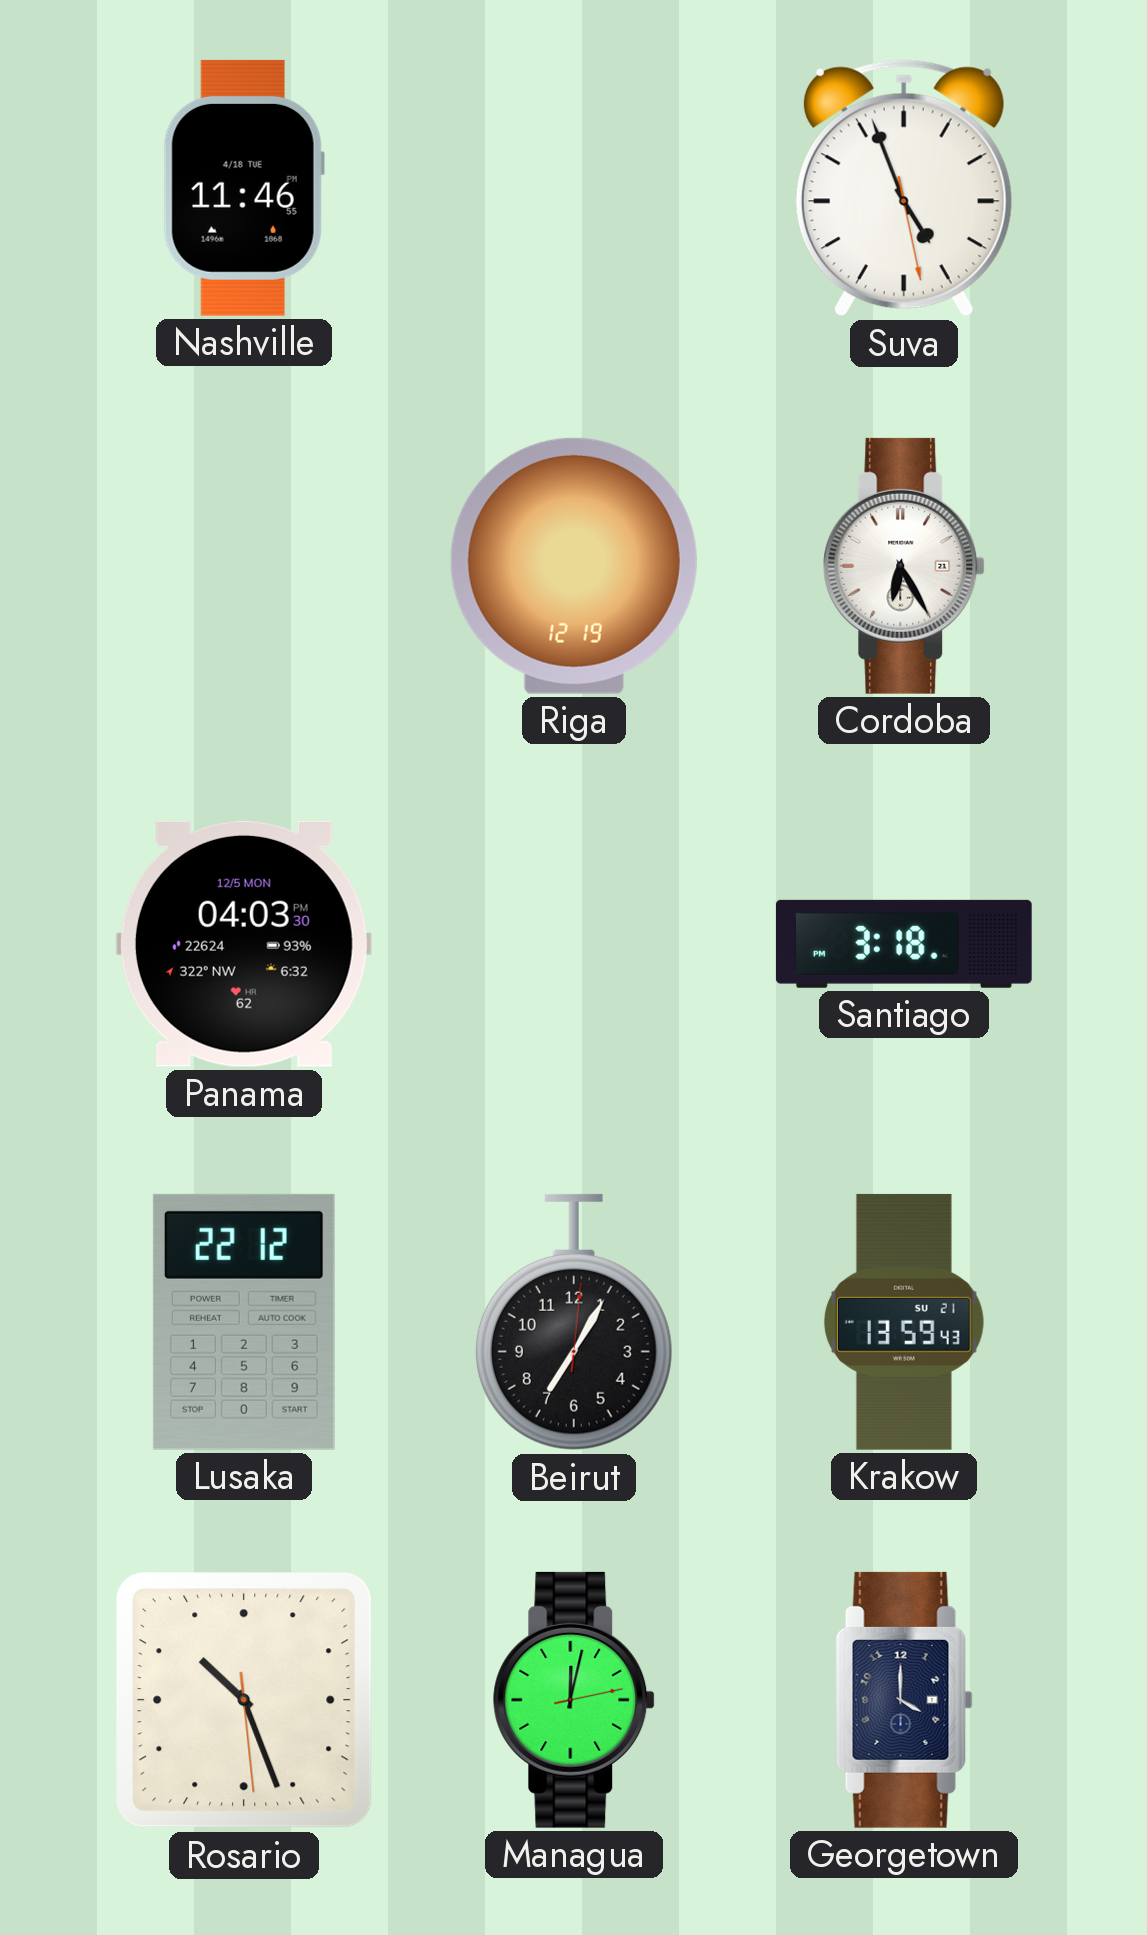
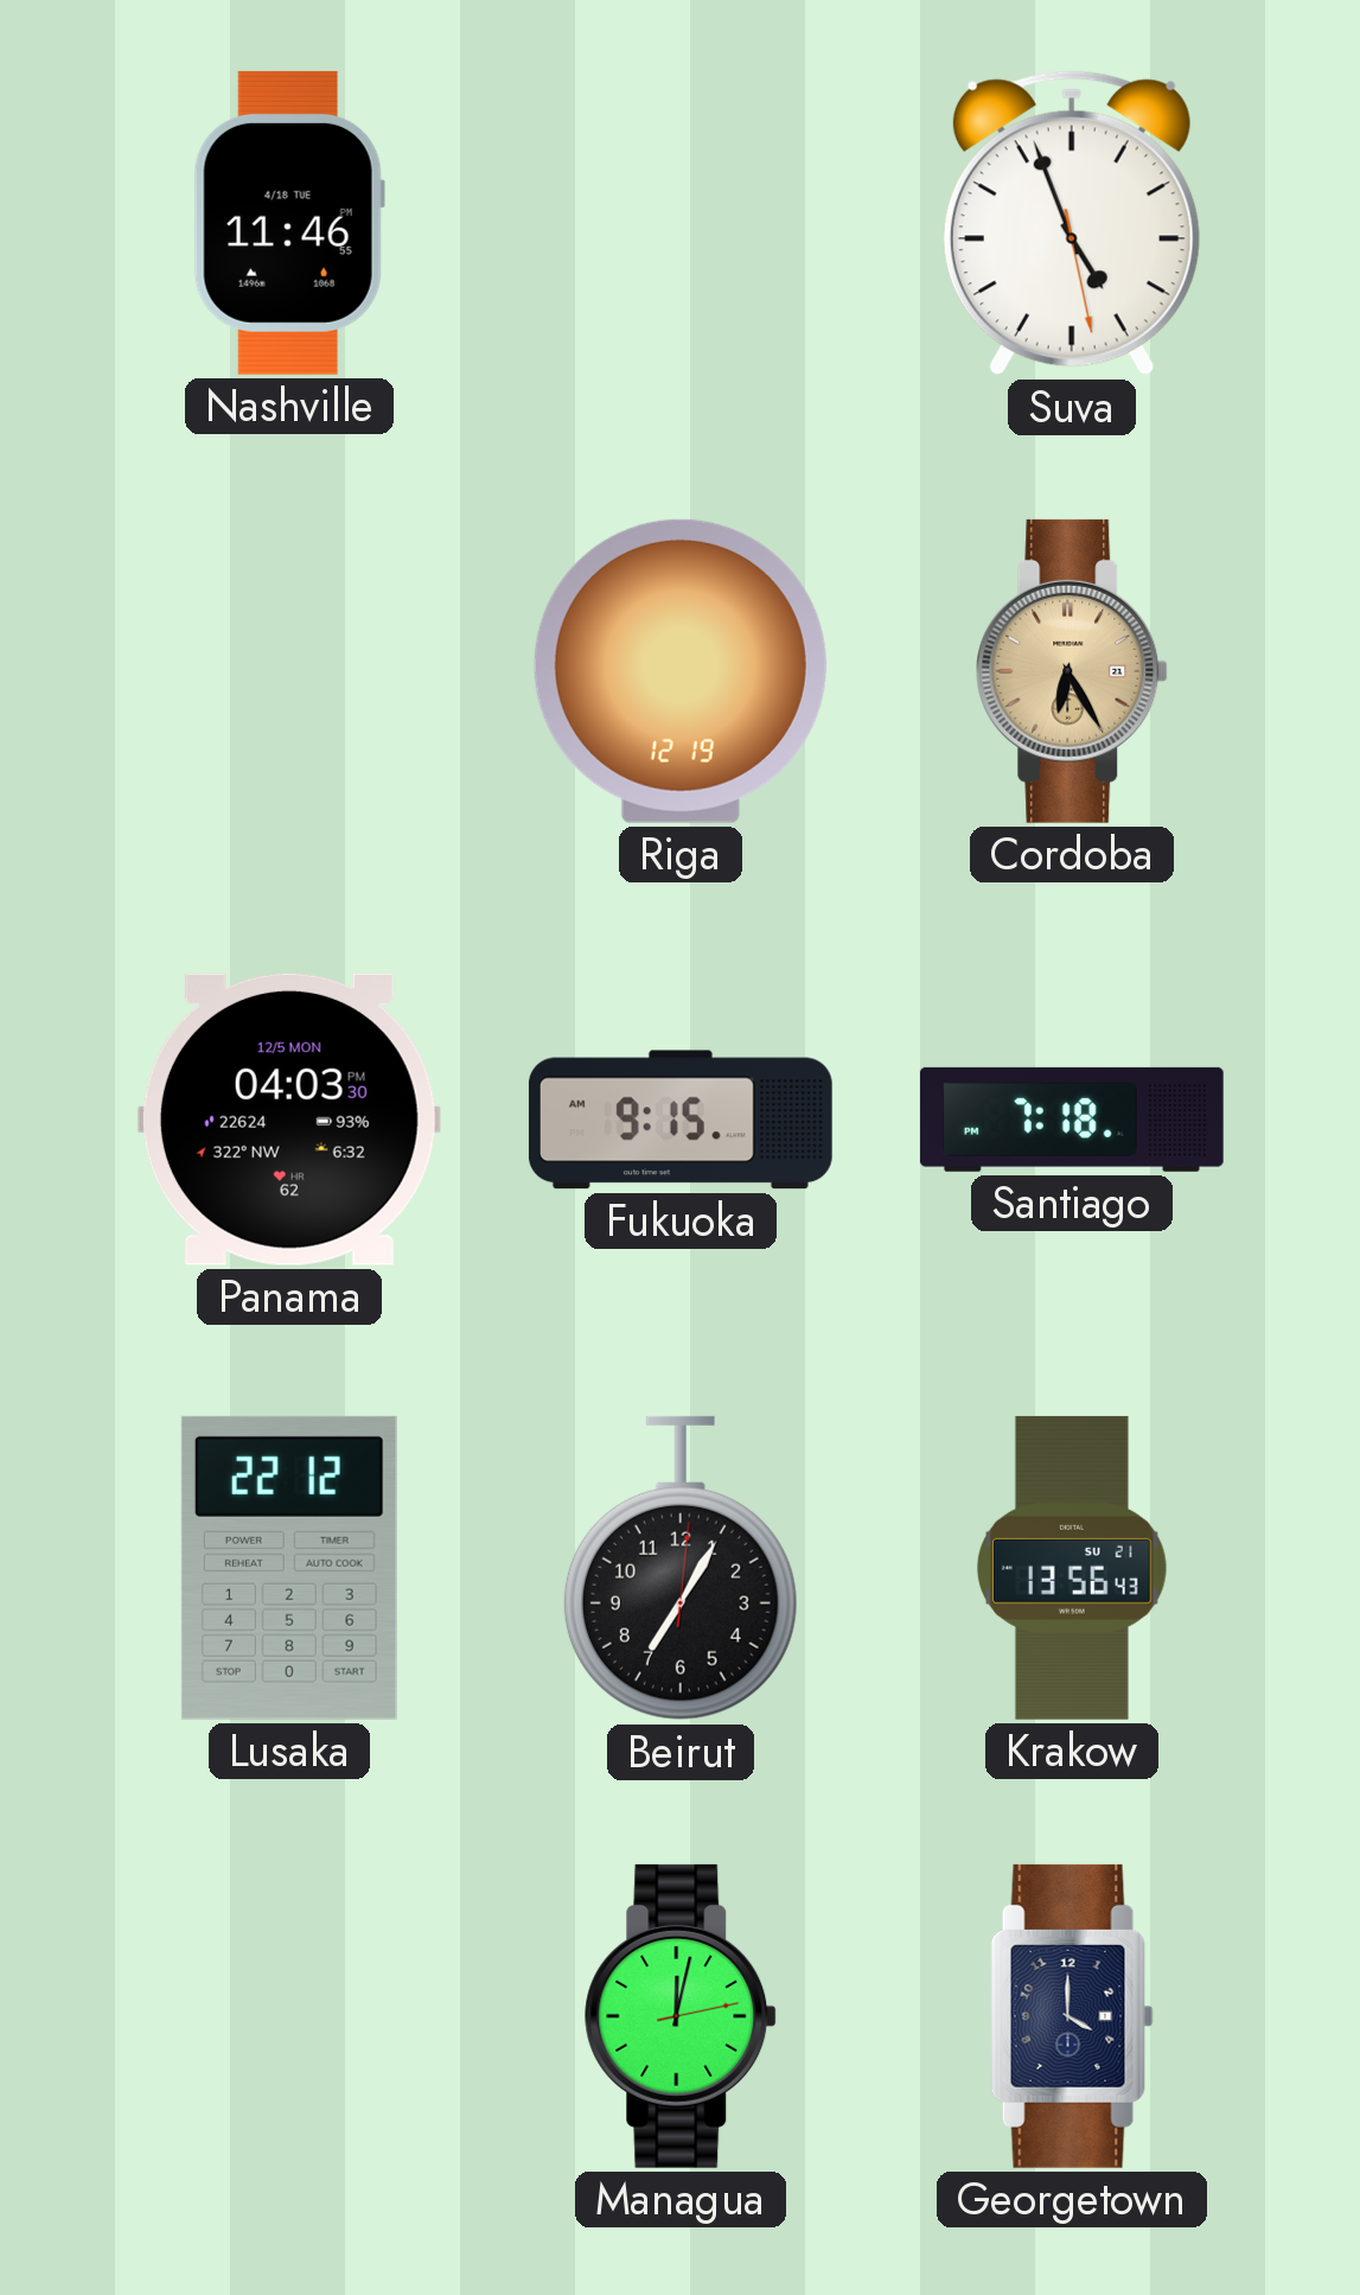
Cordoba dial: white -> champagne
Fukuoka: none -> 9:15
Santiago: 3:18 -> 7:18
Krakow: 13:59 -> 13:56
Rosario: 10:26 -> none
